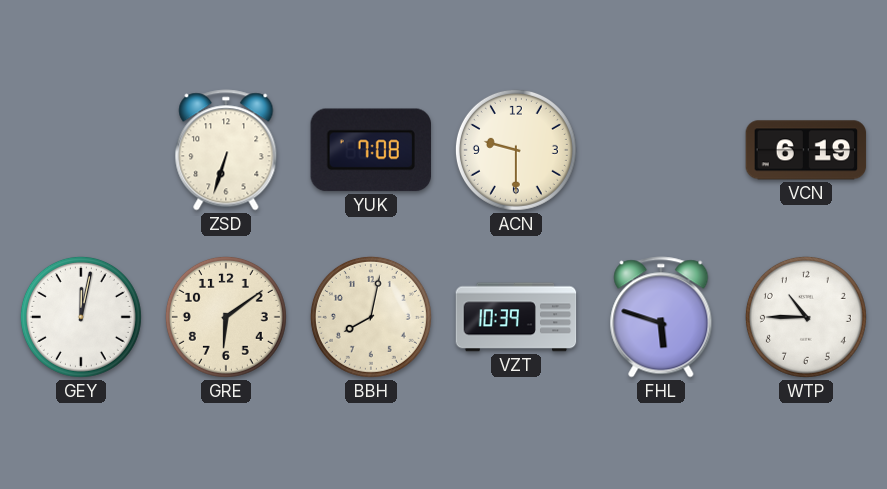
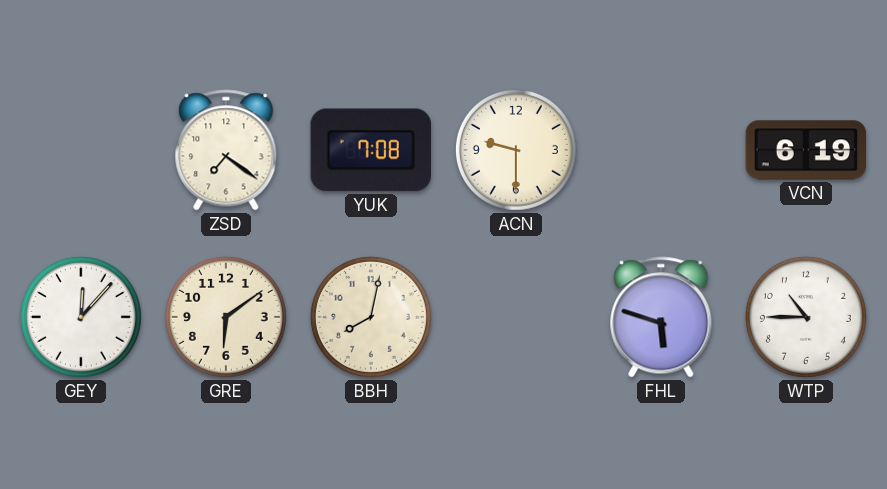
ZSD: 6:33 -> 7:21
GEY: 12:02 -> 12:07
VZT: 10:39 -> none
